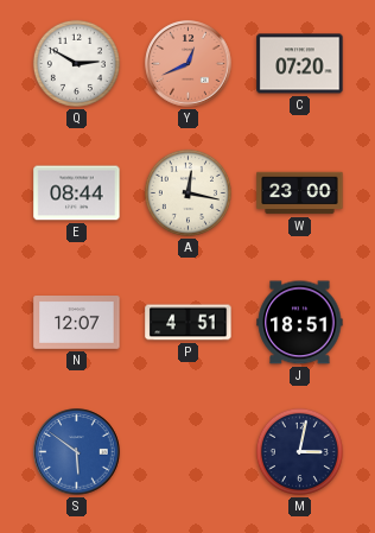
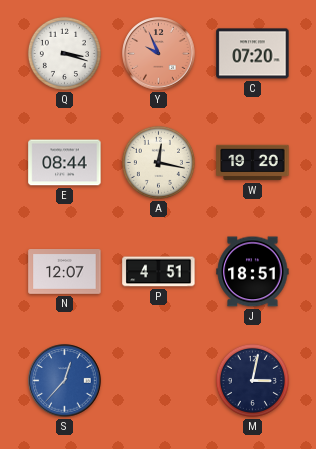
Q: 2:50 -> 3:18
Y: 12:41 -> 9:56
W: 23:00 -> 19:20
S: 5:51 -> 12:37
